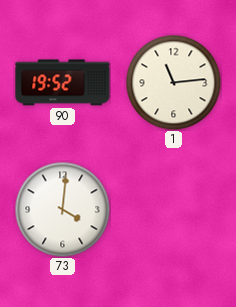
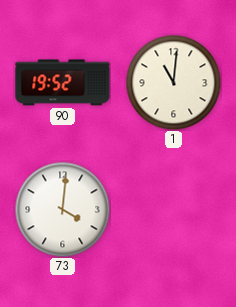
1: 11:14 -> 11:01
